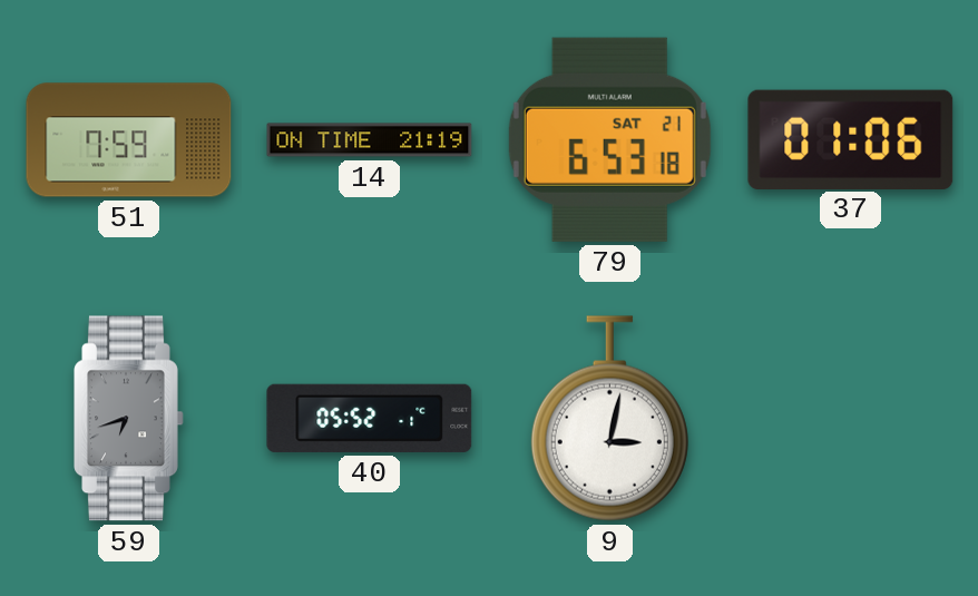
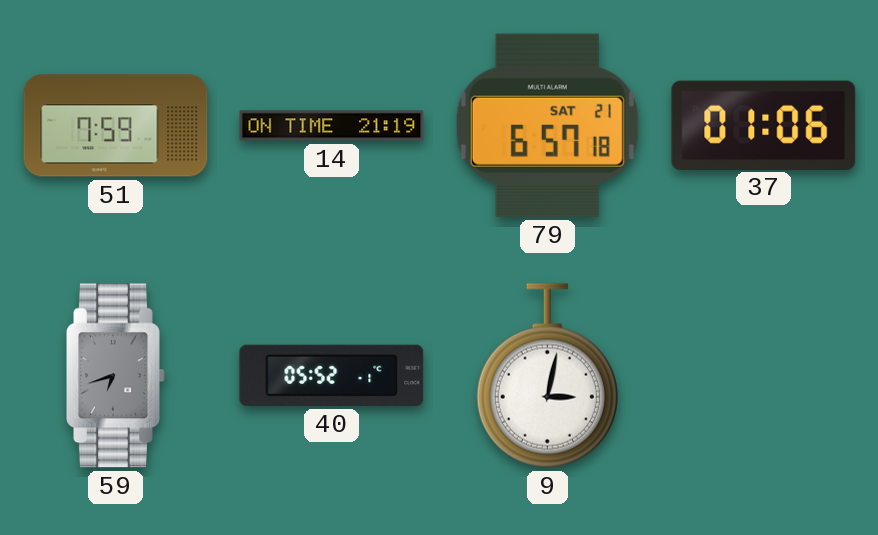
79: 6:53 -> 6:57
